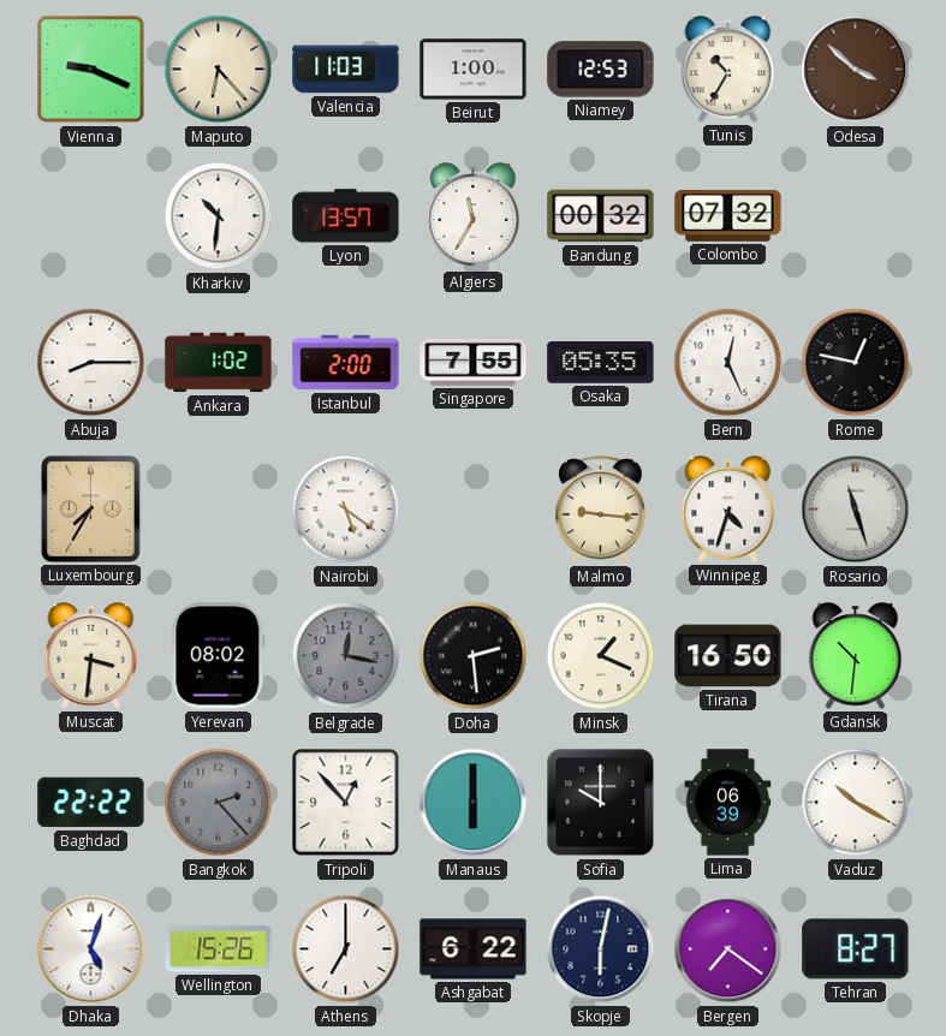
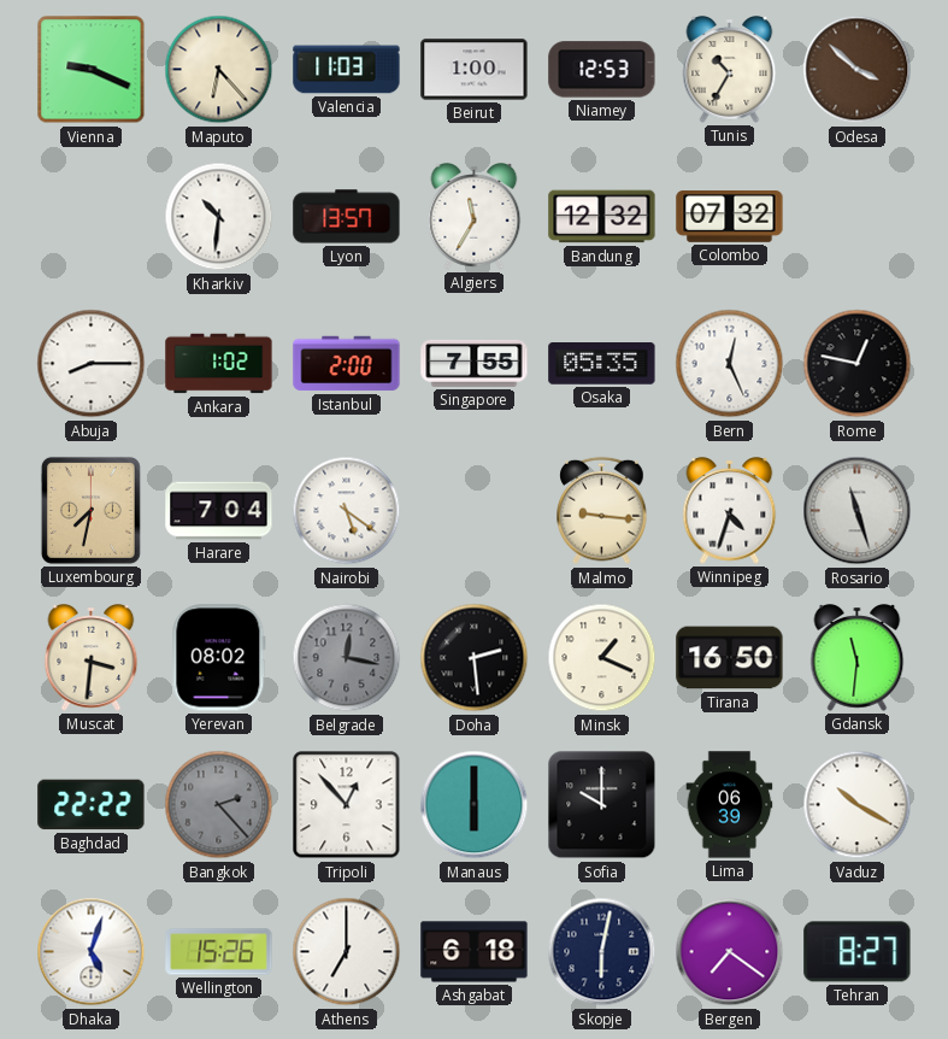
Bandung: 00:32 -> 12:32
Luxembourg: 7:35 -> 7:32
Harare: none -> 7:04
Gdansk: 10:31 -> 11:31
Ashgabat: 6:22 -> 6:18
